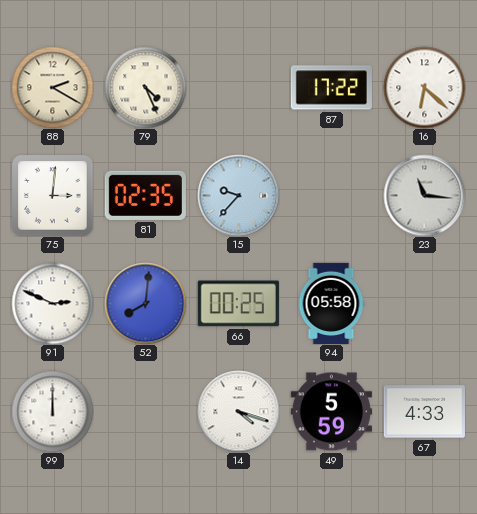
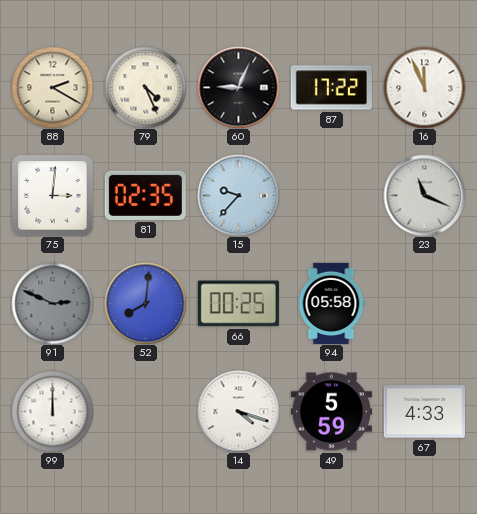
60: none -> 9:04
16: 6:22 -> 11:56
23: 11:16 -> 11:19
91 dial: white -> grey
